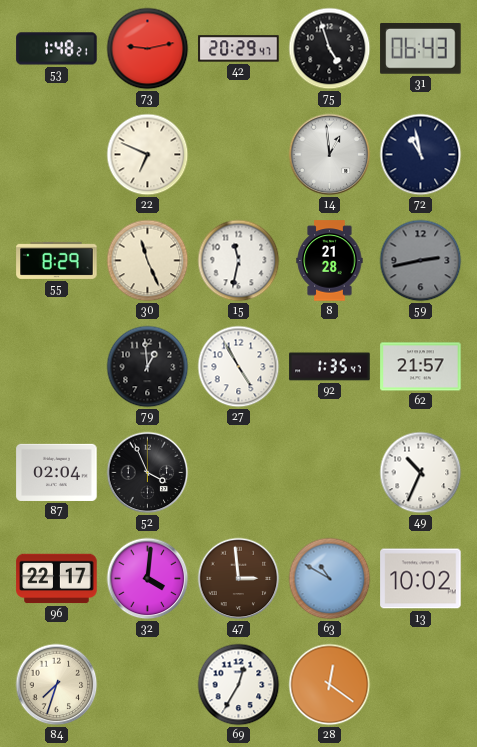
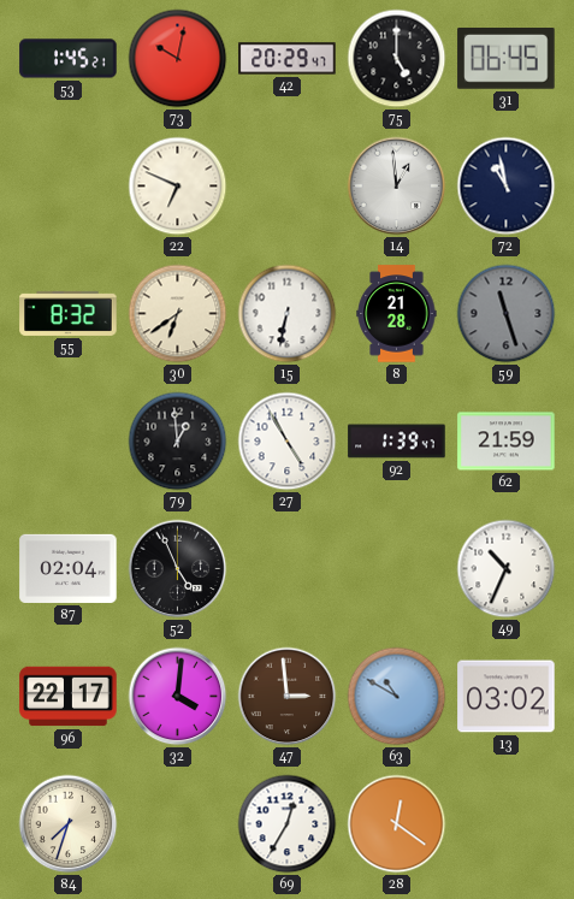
53: 1:48 -> 1:45
73: 9:13 -> 10:02
75: 4:57 -> 5:00
31: 06:43 -> 06:45
55: 8:29 -> 8:32
30: 11:26 -> 6:39
15: 11:32 -> 6:32
59: 2:43 -> 11:27
92: 1:35 -> 1:39
62: 21:57 -> 21:59
52: 3:56 -> 4:56
13: 10:02 -> 03:02
